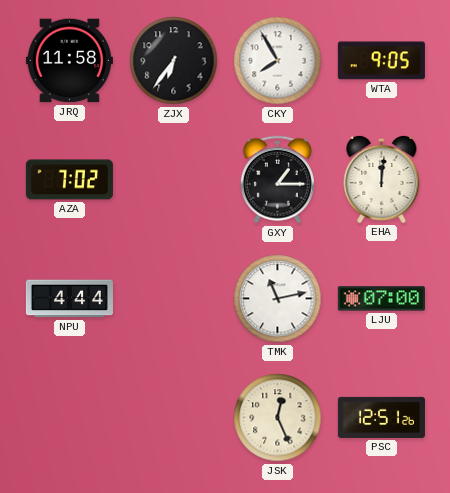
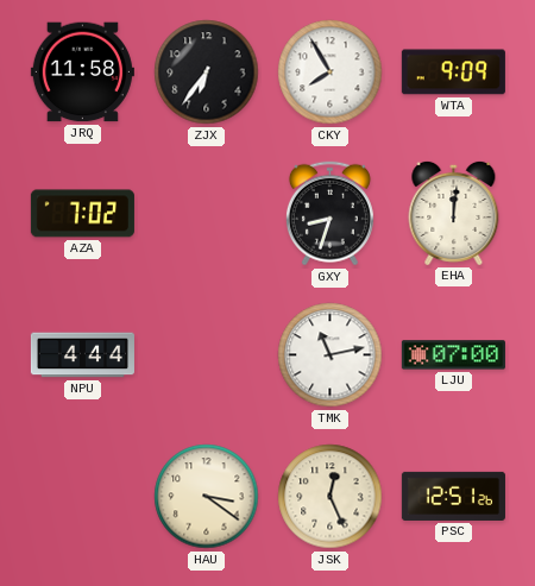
WTA: 9:05 -> 9:09
GXY: 1:15 -> 8:33
HAU: none -> 3:21
